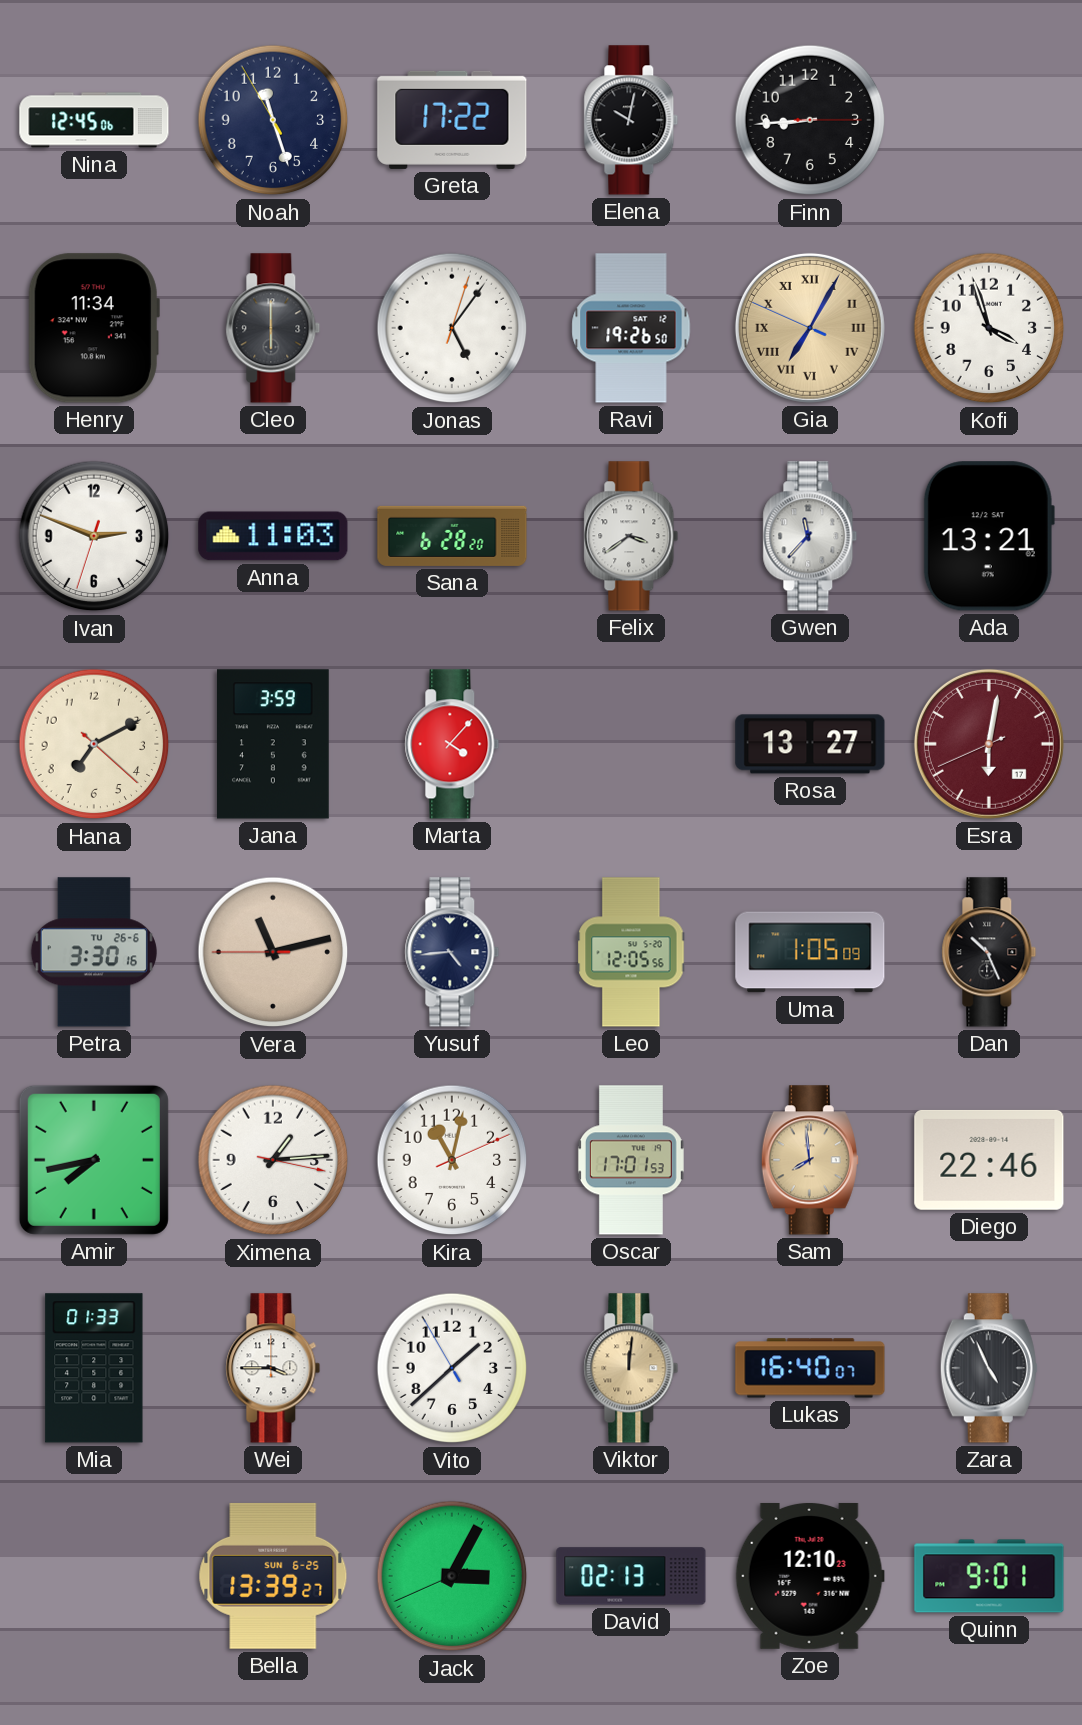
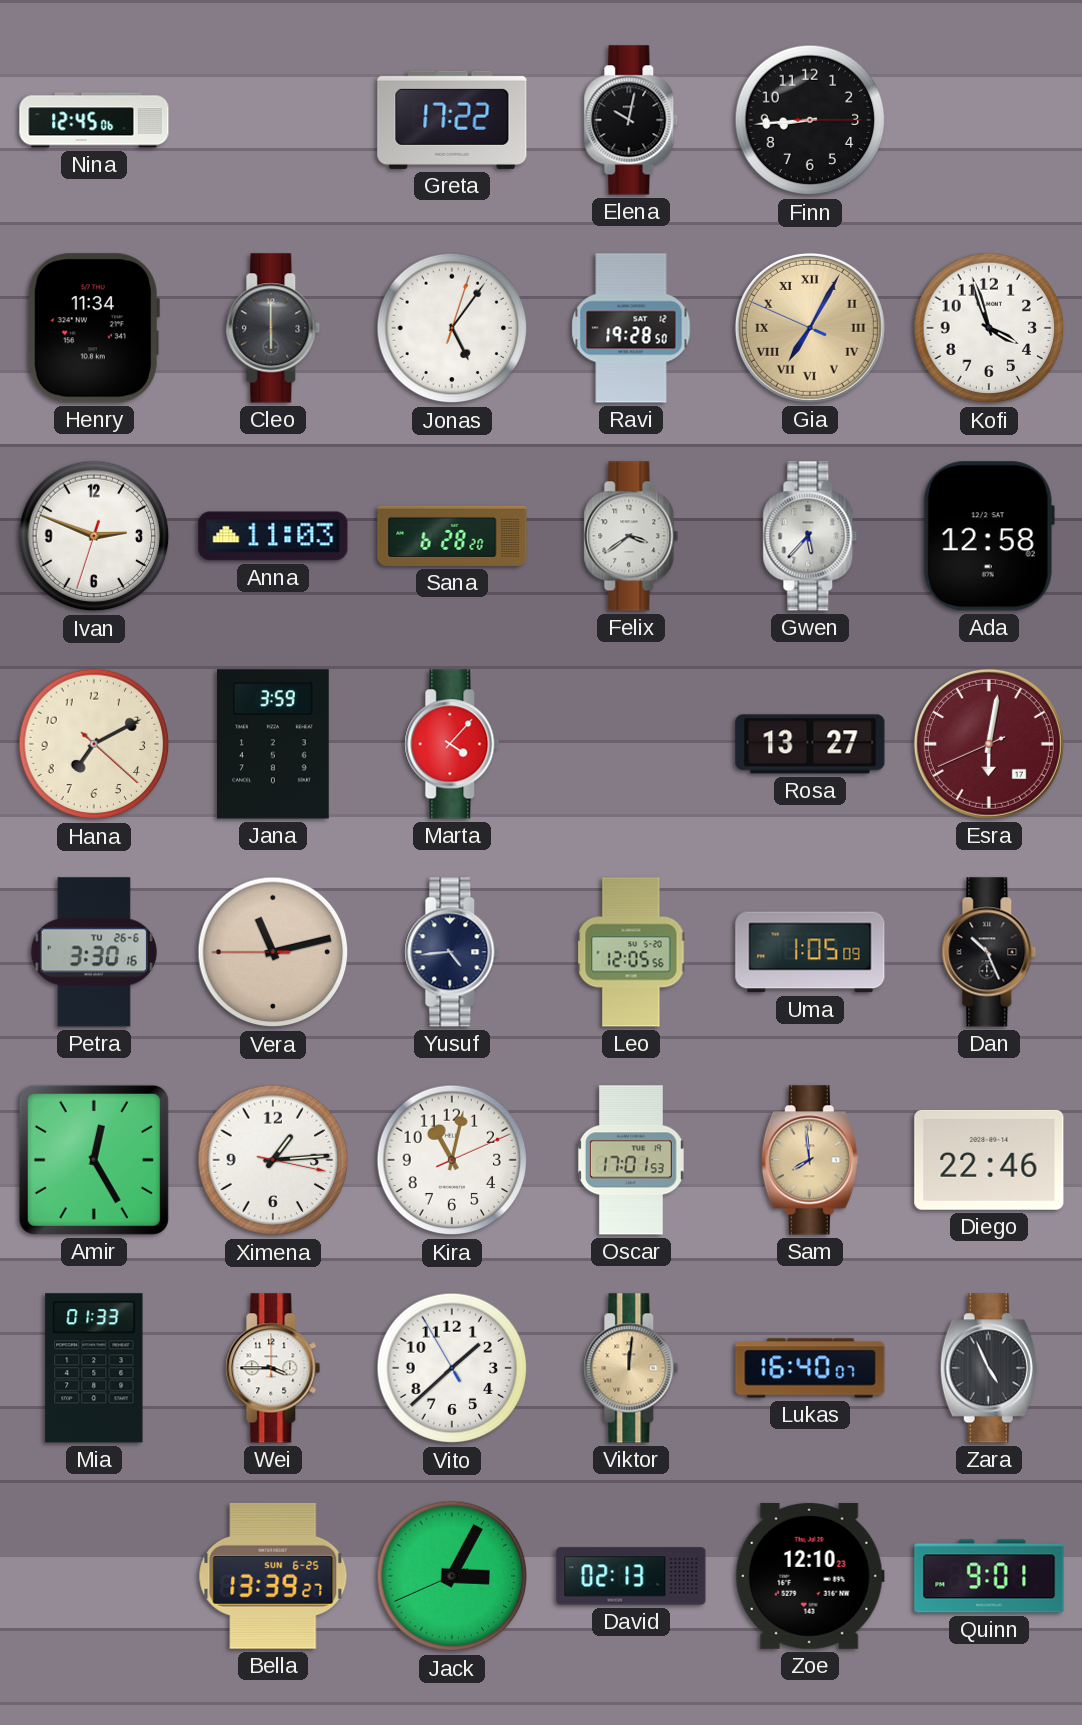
Noah: 11:26 -> none
Ravi: 19:26 -> 19:28
Gwen: 11:37 -> 5:37
Ada: 13:21 -> 12:58
Amir: 7:43 -> 12:25
